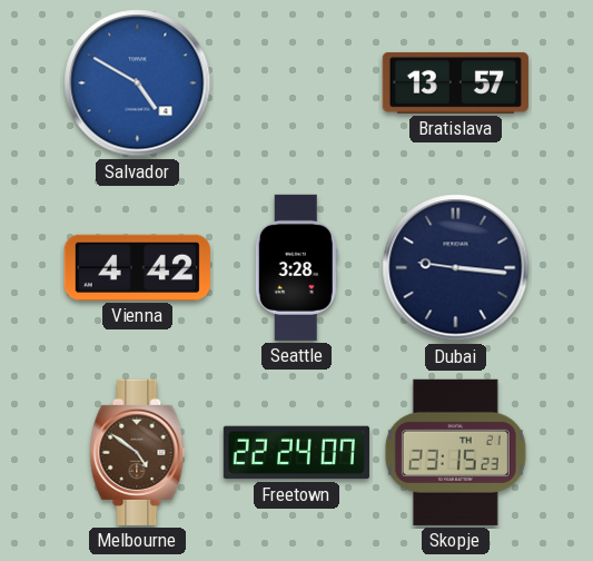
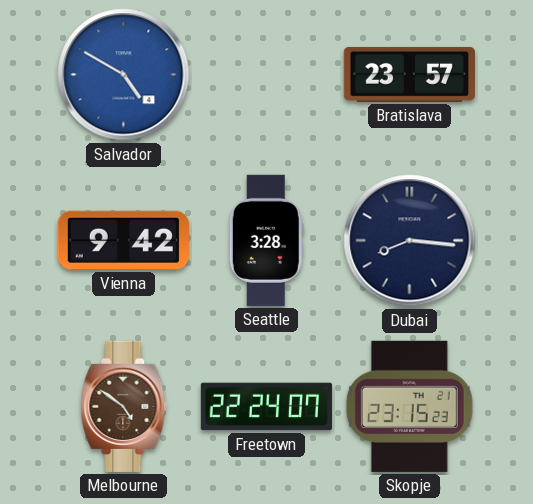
Bratislava: 13:57 -> 23:57
Vienna: 4:42 -> 9:42
Dubai: 9:16 -> 8:16
